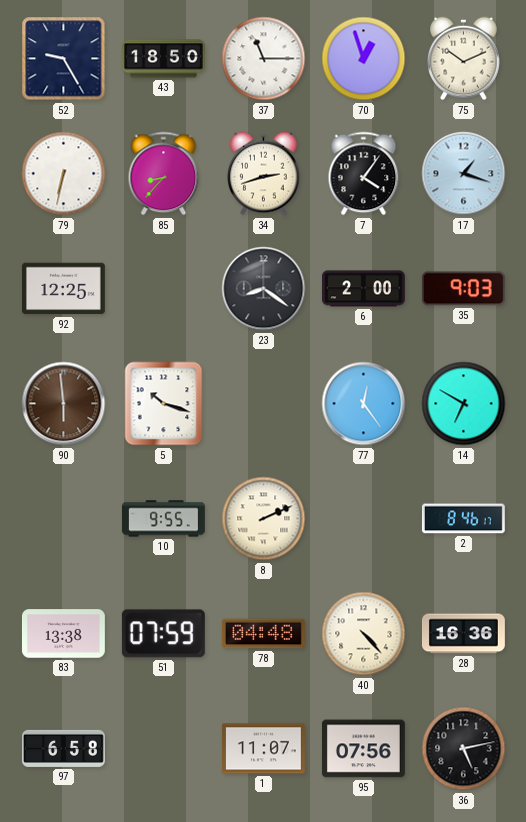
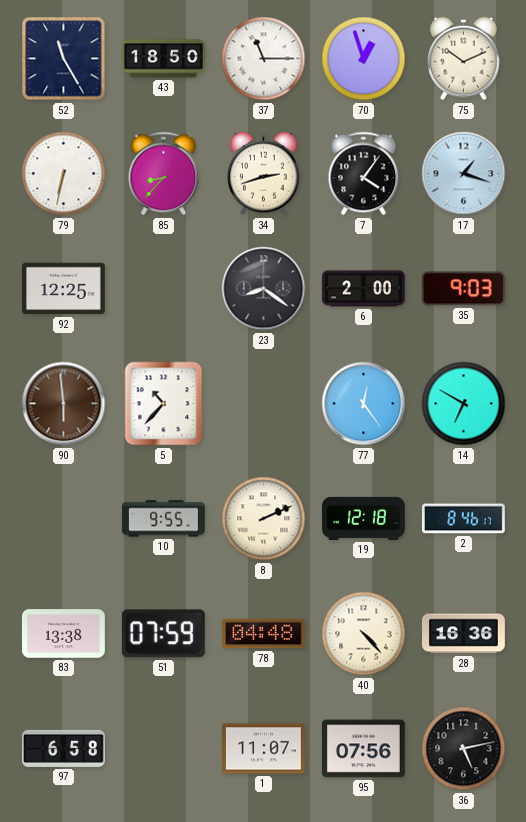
52: 9:25 -> 11:25
5: 10:18 -> 10:37
19: none -> 12:18
